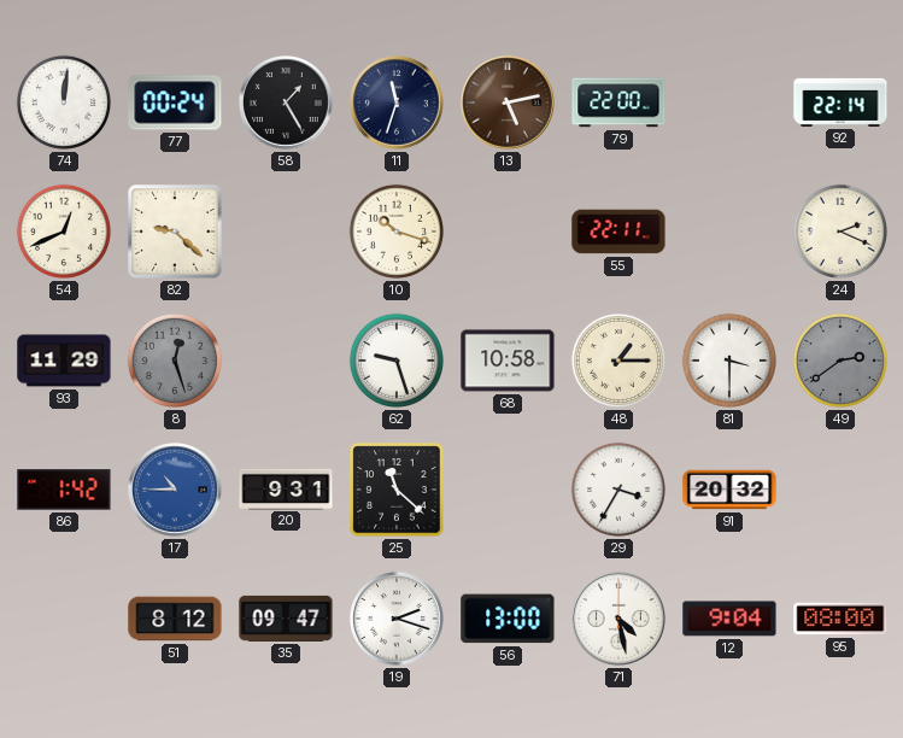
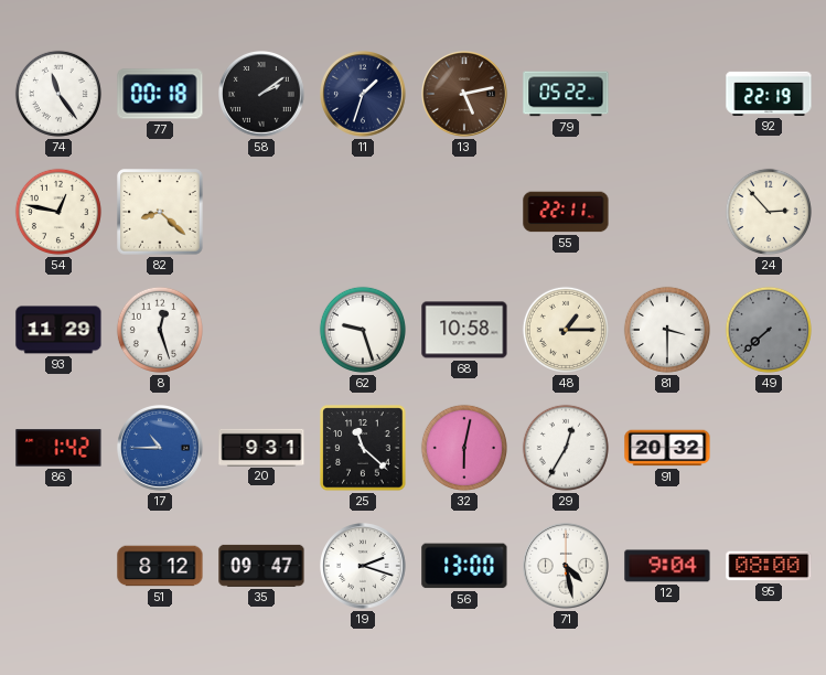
74: 12:01 -> 11:24
77: 00:24 -> 00:18
58: 1:25 -> 2:09
11: 11:33 -> 1:33
79: 22:00 -> 05:22
92: 22:14 -> 22:19
54: 12:41 -> 12:47
82: 9:22 -> 8:22
10: 10:18 -> none
24: 2:19 -> 2:53
8 dial: grey -> white
49: 2:39 -> 7:38
32: none -> 6:02
29: 3:35 -> 12:35
